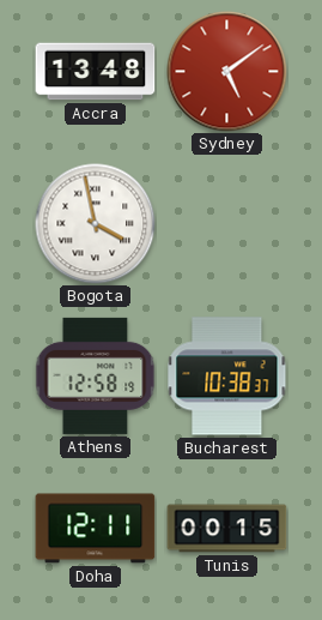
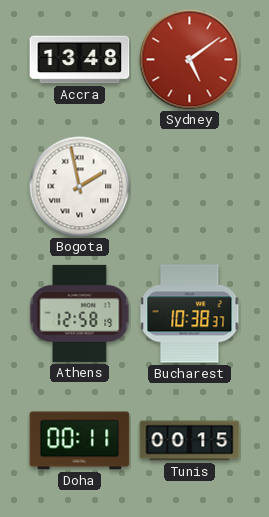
Bogota: 3:58 -> 1:58
Doha: 12:11 -> 00:11
